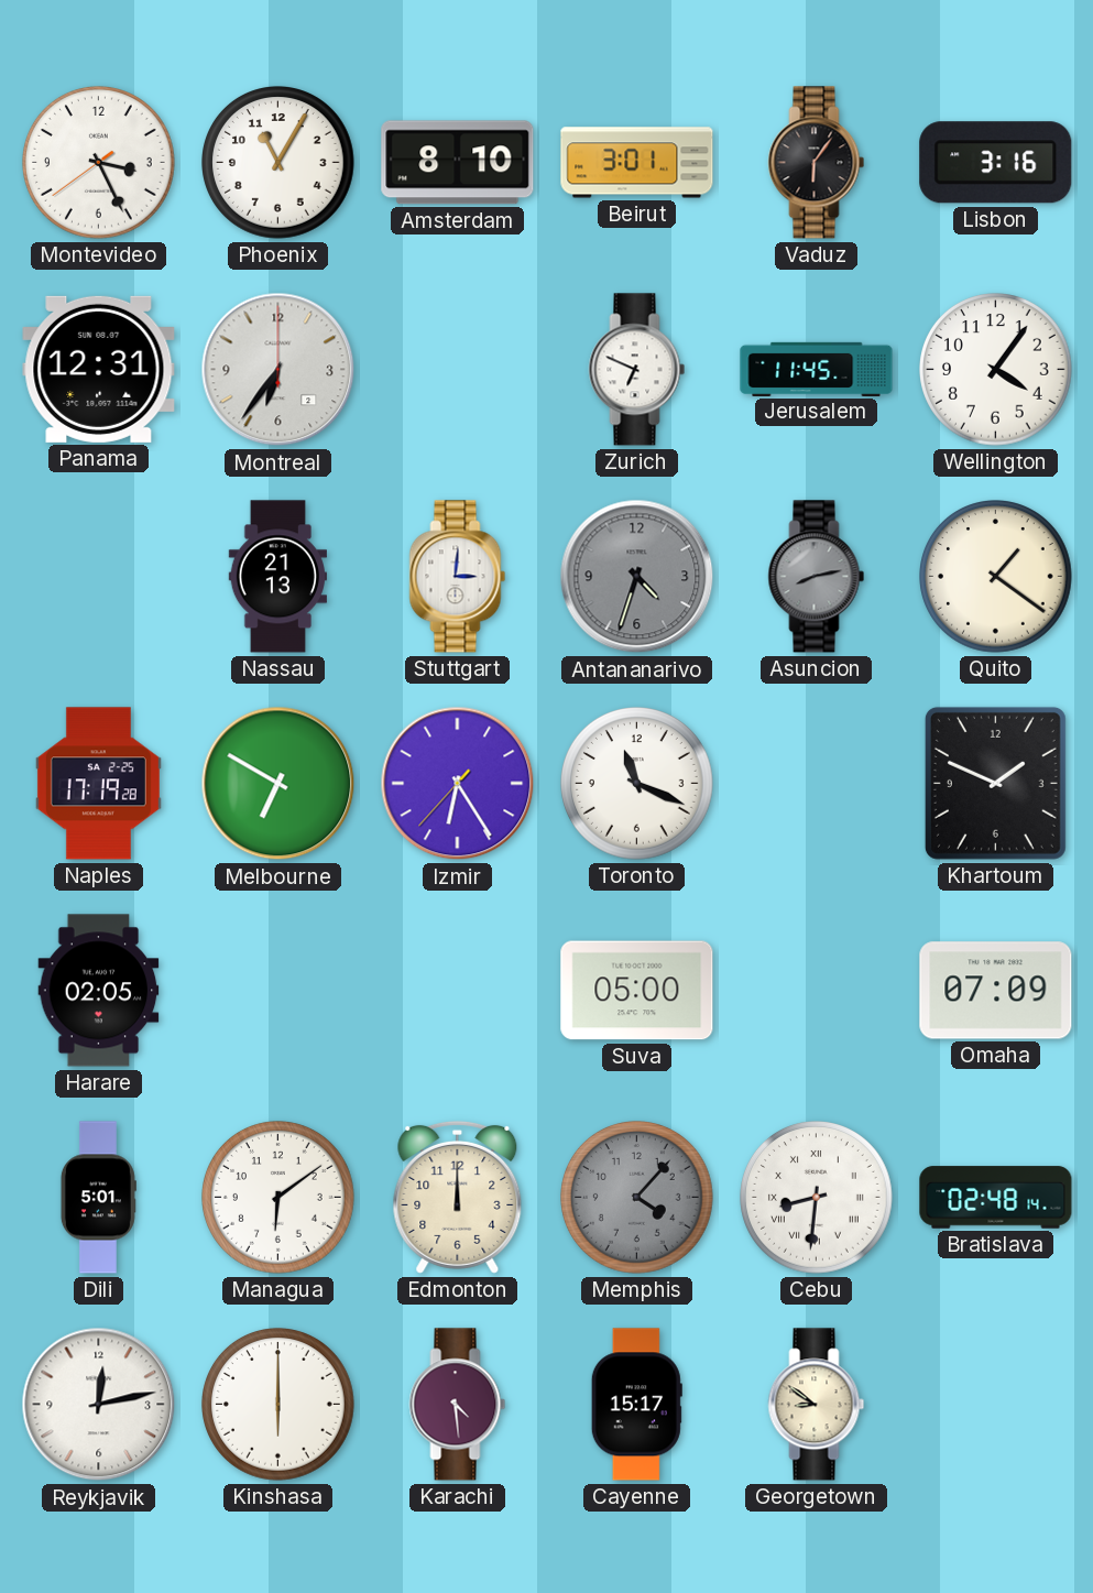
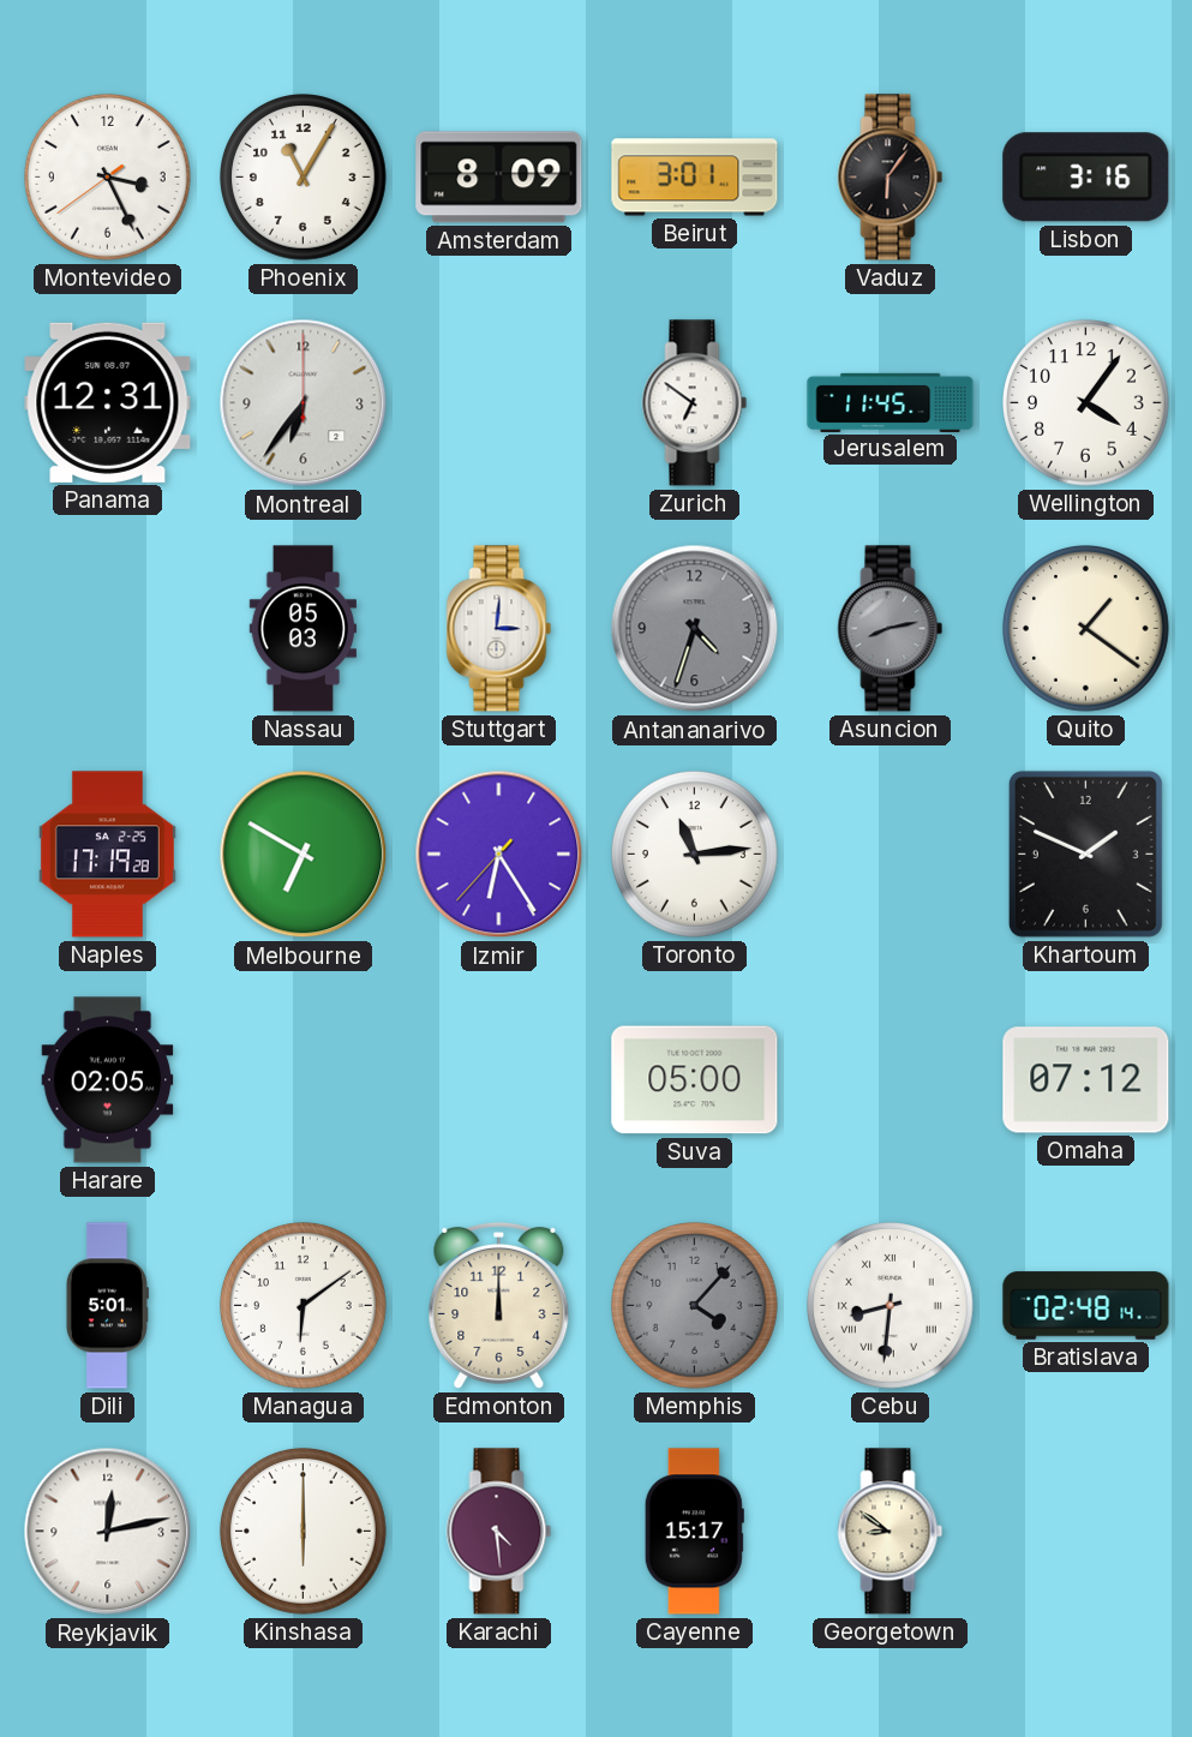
Amsterdam: 8:10 -> 8:09
Zurich: 6:49 -> 6:51
Nassau: 21:13 -> 05:03
Toronto: 11:19 -> 11:14
Omaha: 07:09 -> 07:12
